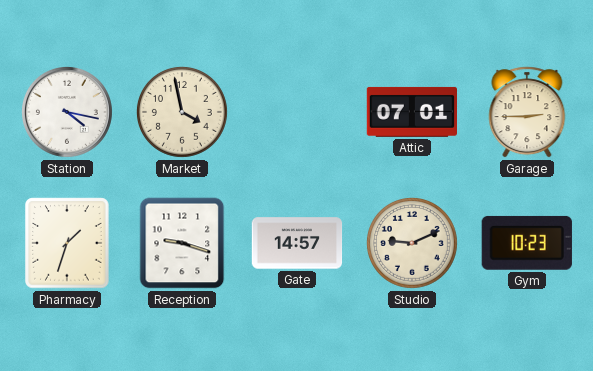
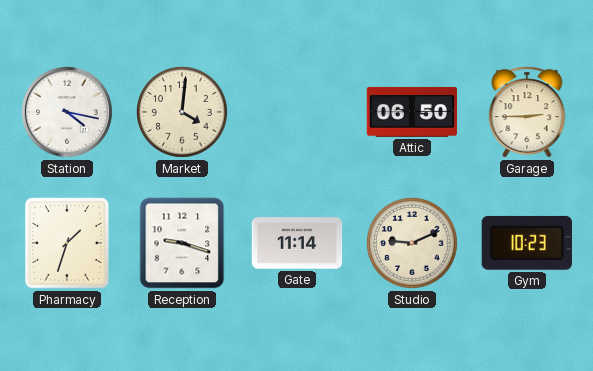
Market: 3:58 -> 4:01
Attic: 07:01 -> 06:50
Gate: 14:57 -> 11:14
